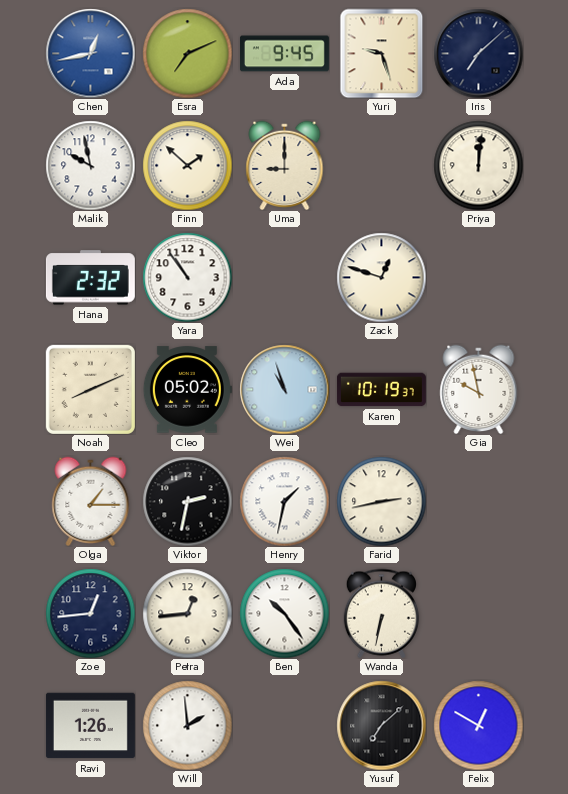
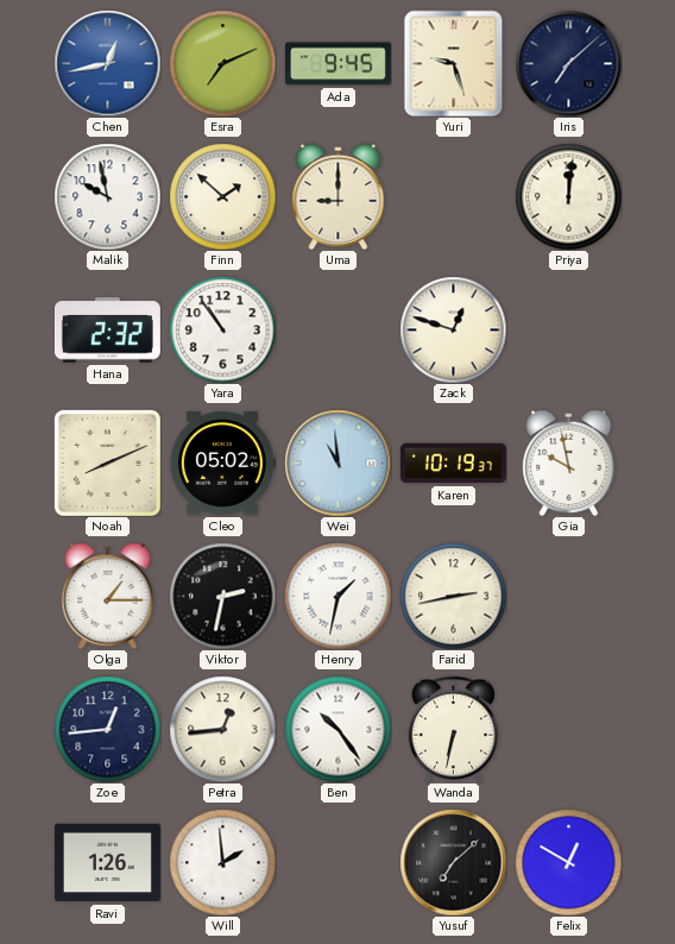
Wei: 10:57 -> 10:59
